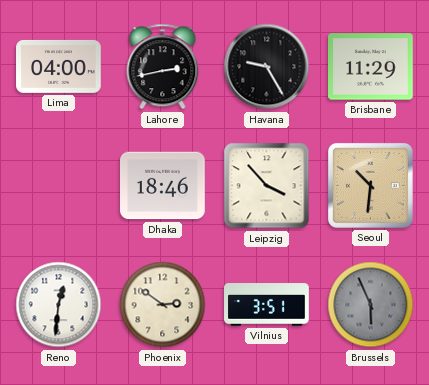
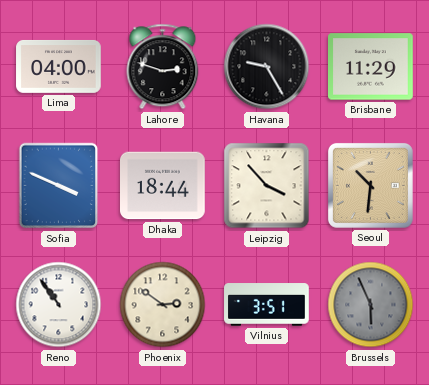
Lahore: 2:43 -> 2:48
Sofia: none -> 3:49
Dhaka: 18:46 -> 18:44
Reno: 12:31 -> 10:54
